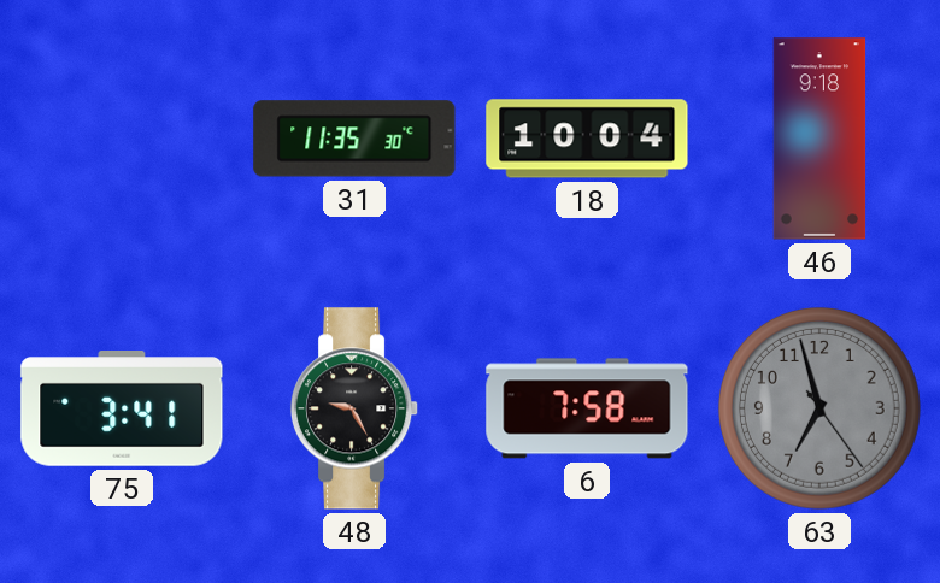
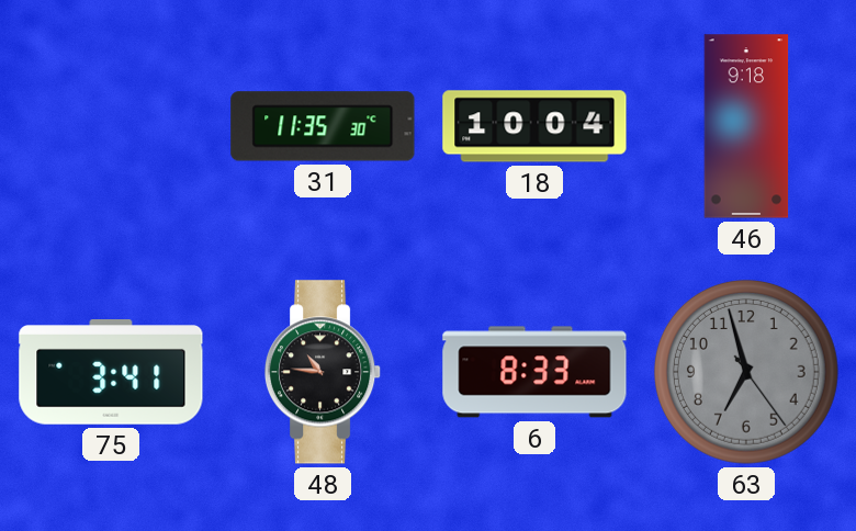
48: 9:25 -> 10:46
6: 7:58 -> 8:33
